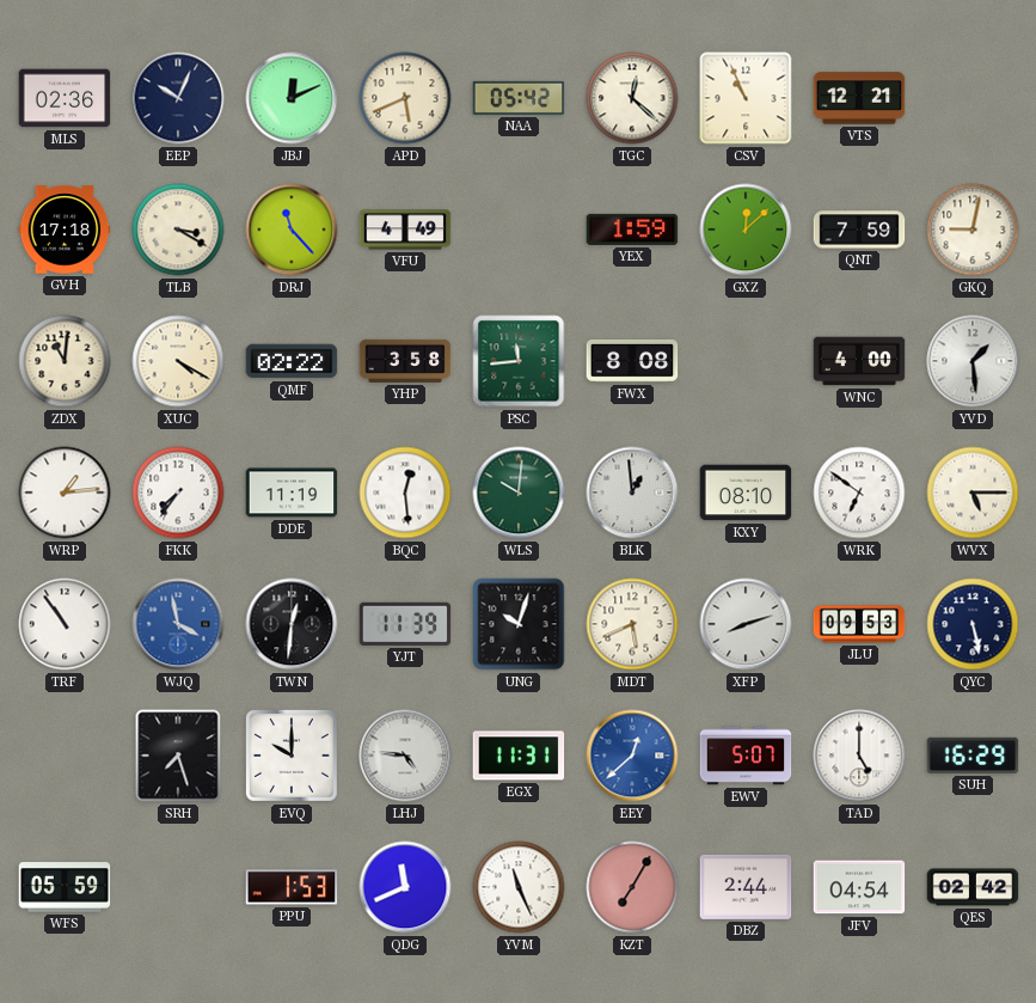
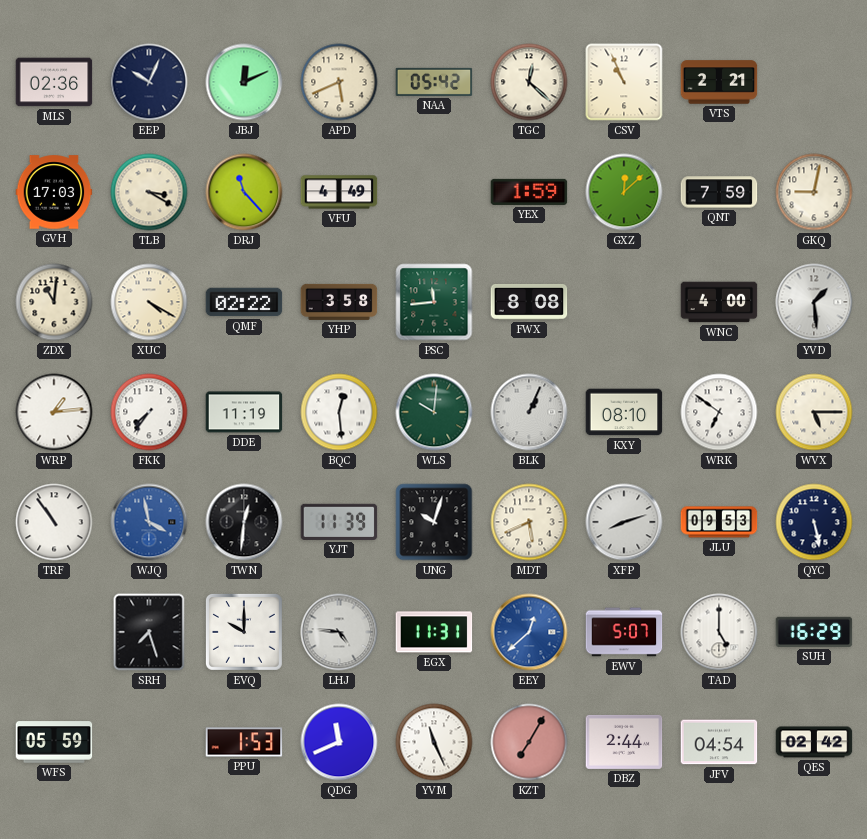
VTS: 12:21 -> 2:21
GVH: 17:18 -> 17:03
BLK: 12:59 -> 1:04
